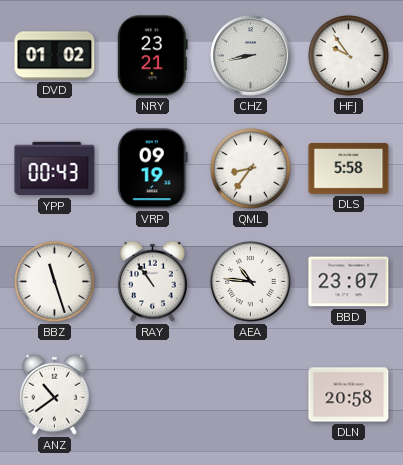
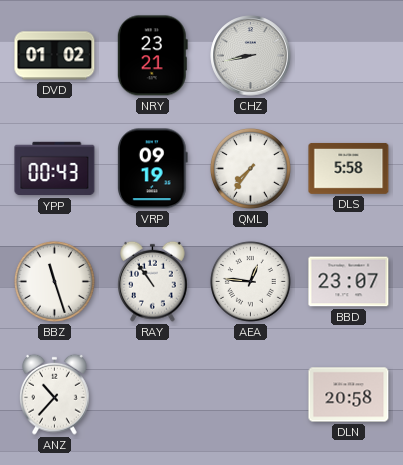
HFJ: 9:54 -> none
QML: 8:36 -> 7:36
AEA: 10:46 -> 12:46
ANZ: 10:39 -> 10:37
